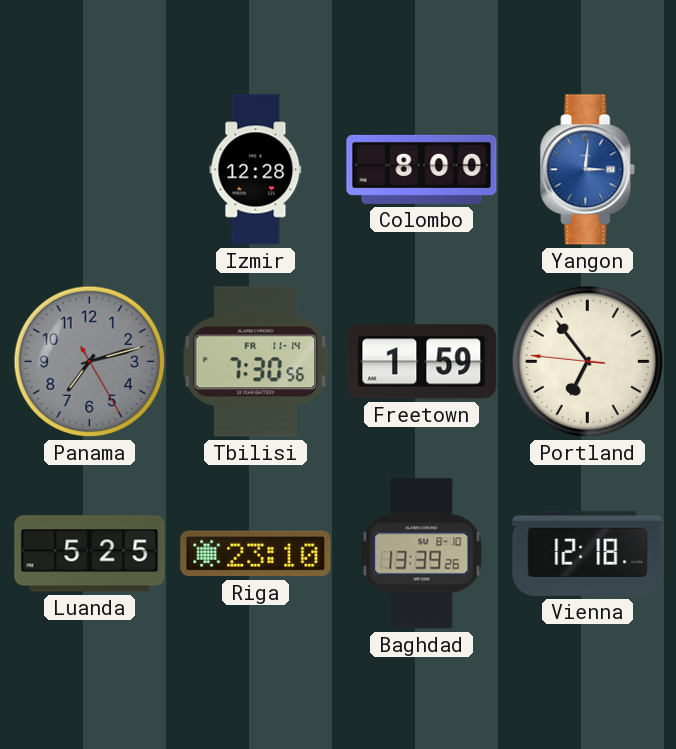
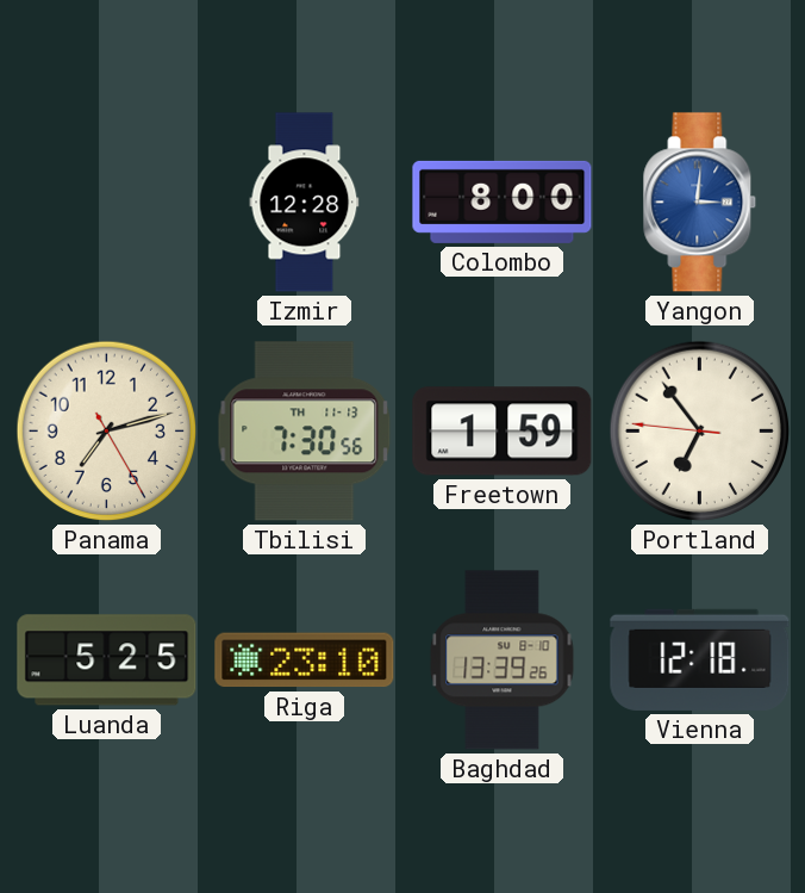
Panama dial: grey -> cream
Tbilisi date: FR 11-14 -> TH 11-13
